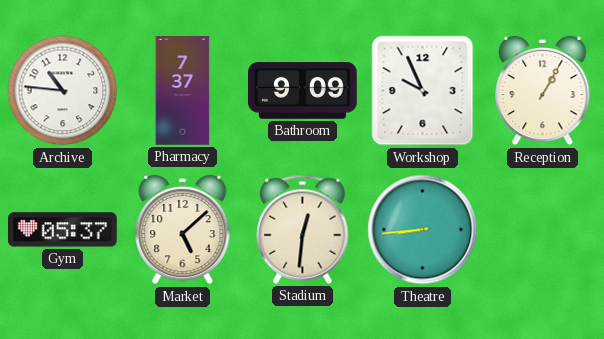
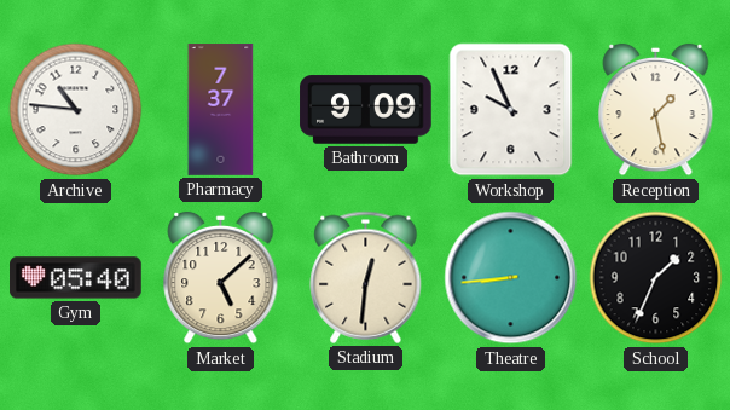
Reception: 1:05 -> 1:28
Gym: 05:37 -> 05:40
School: none -> 1:34
